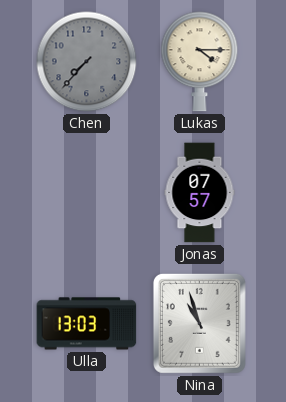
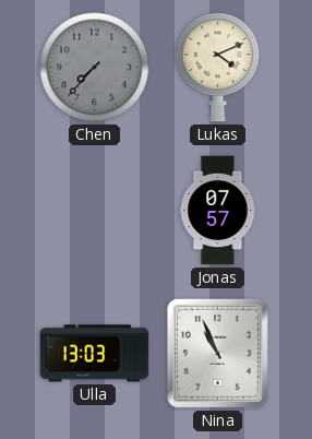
Lukas: 4:15 -> 4:11
Nina: 10:57 -> 10:56
